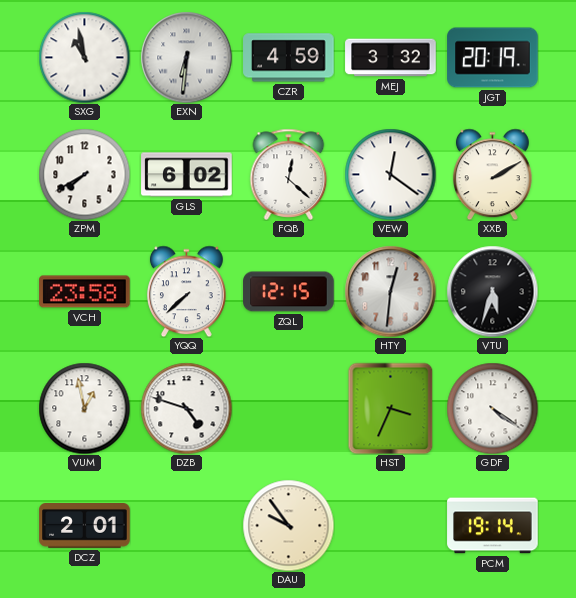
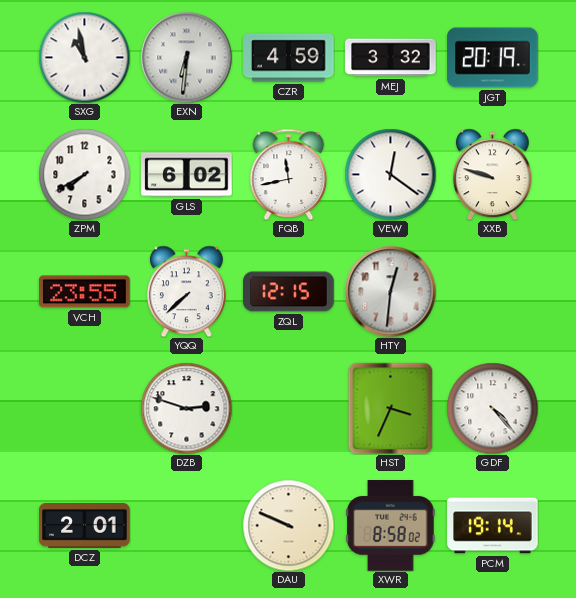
FQB: 12:22 -> 11:43
XXB: 2:10 -> 9:48
VCH: 23:58 -> 23:55
VTU: 5:33 -> none
VUM: 12:58 -> none
DZB: 4:48 -> 2:48
GDF: 4:21 -> 4:23
DAU: 9:54 -> 9:49
XWR: none -> 8:58
